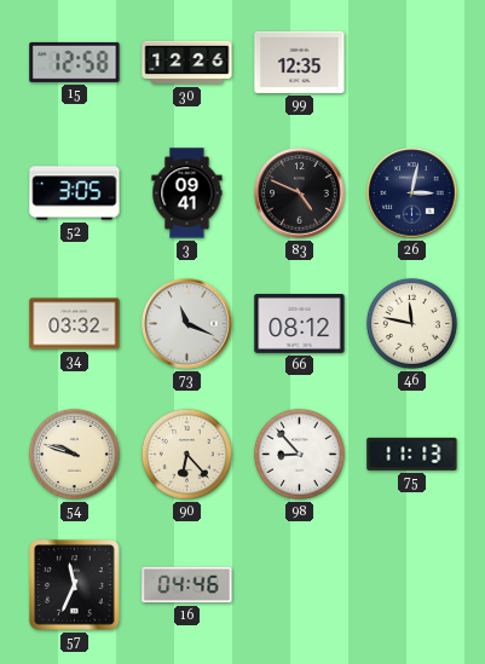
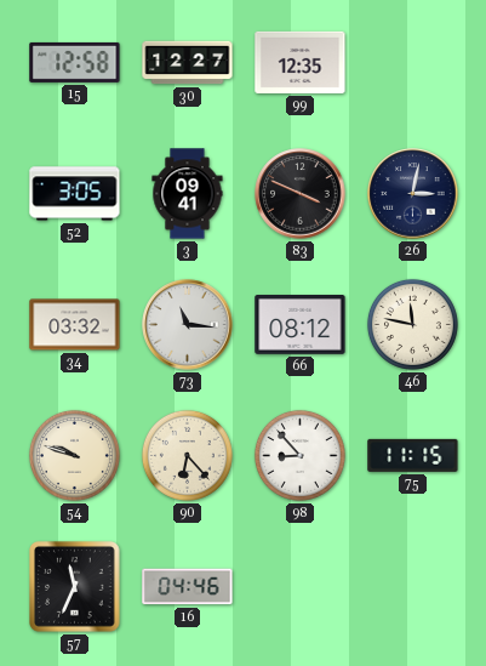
30: 12:26 -> 12:27
83: 4:49 -> 3:49
73: 11:19 -> 11:16
75: 11:13 -> 11:15
